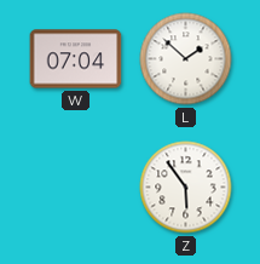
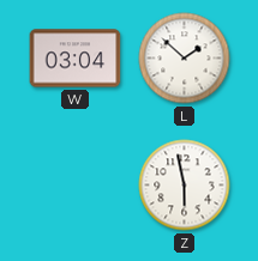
W: 07:04 -> 03:04
Z: 5:54 -> 5:58
